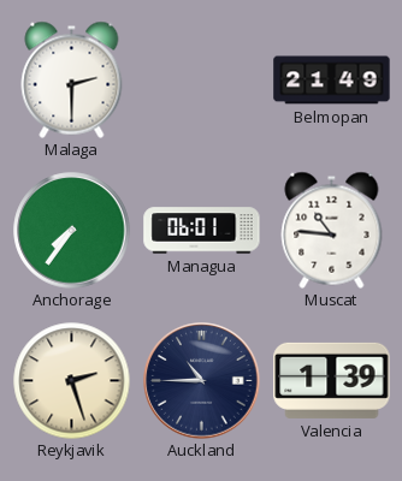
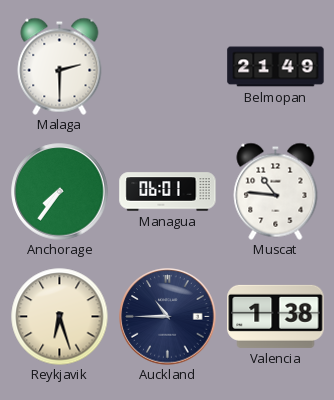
Reykjavik: 2:27 -> 6:27
Valencia: 1:39 -> 1:38
